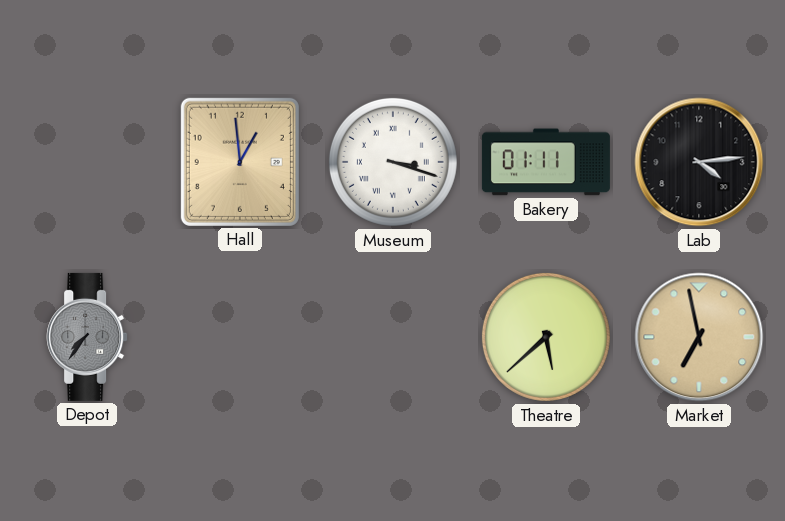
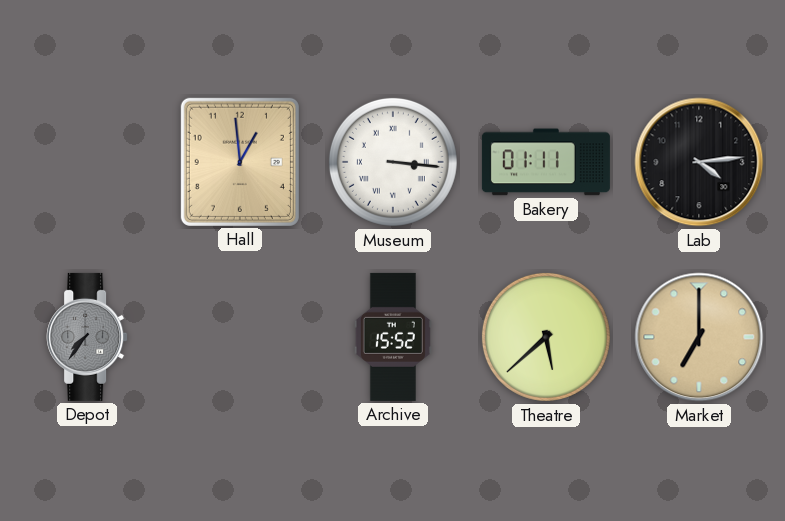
Museum: 3:18 -> 3:16
Archive: none -> 15:52
Market: 6:58 -> 7:00
